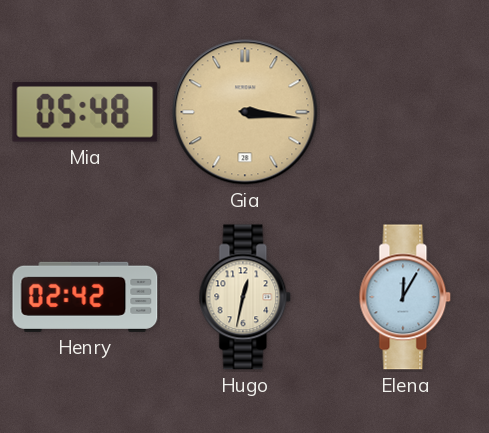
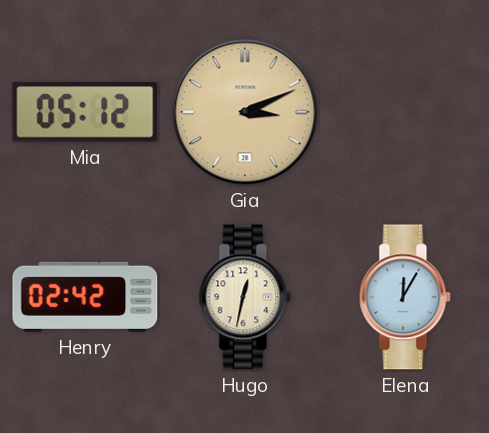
Mia: 05:48 -> 05:12
Gia: 3:16 -> 3:11
